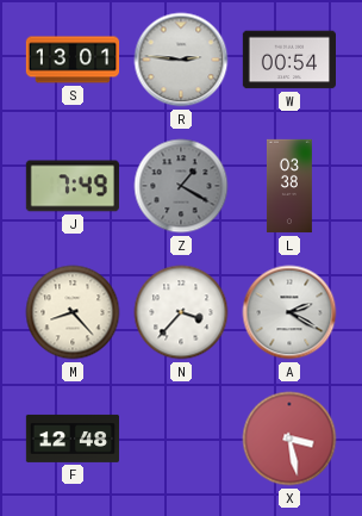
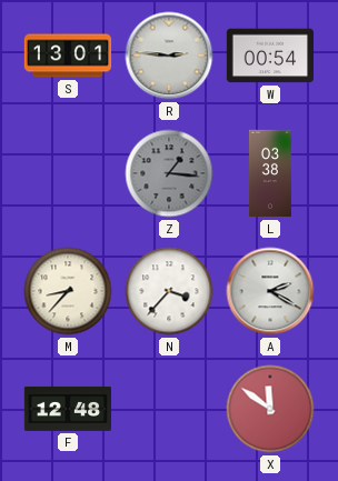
J: 7:49 -> none
Z: 1:20 -> 1:16
M: 8:23 -> 8:37
X: 3:28 -> 11:51
